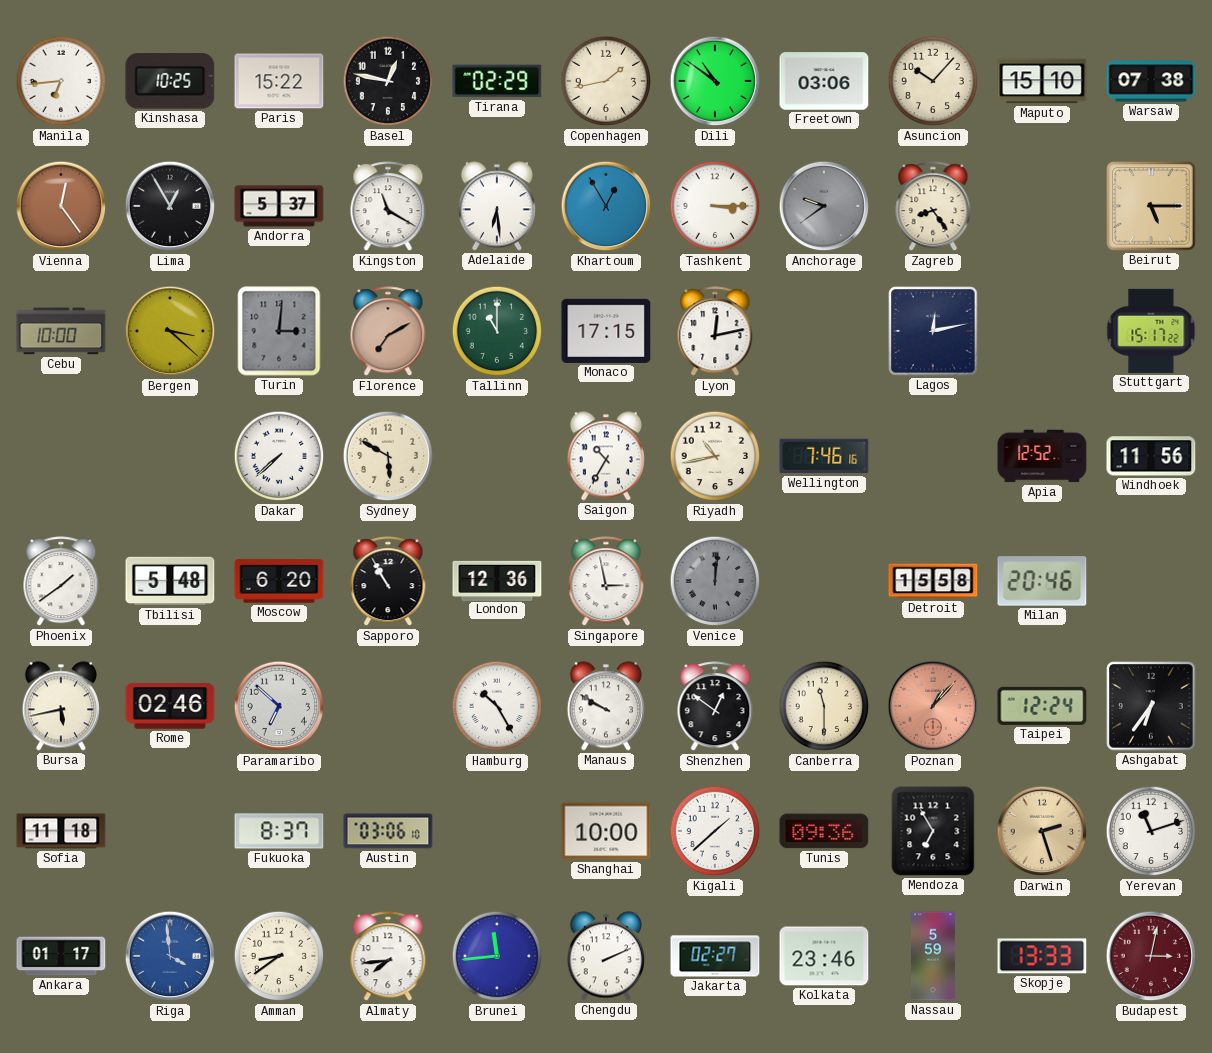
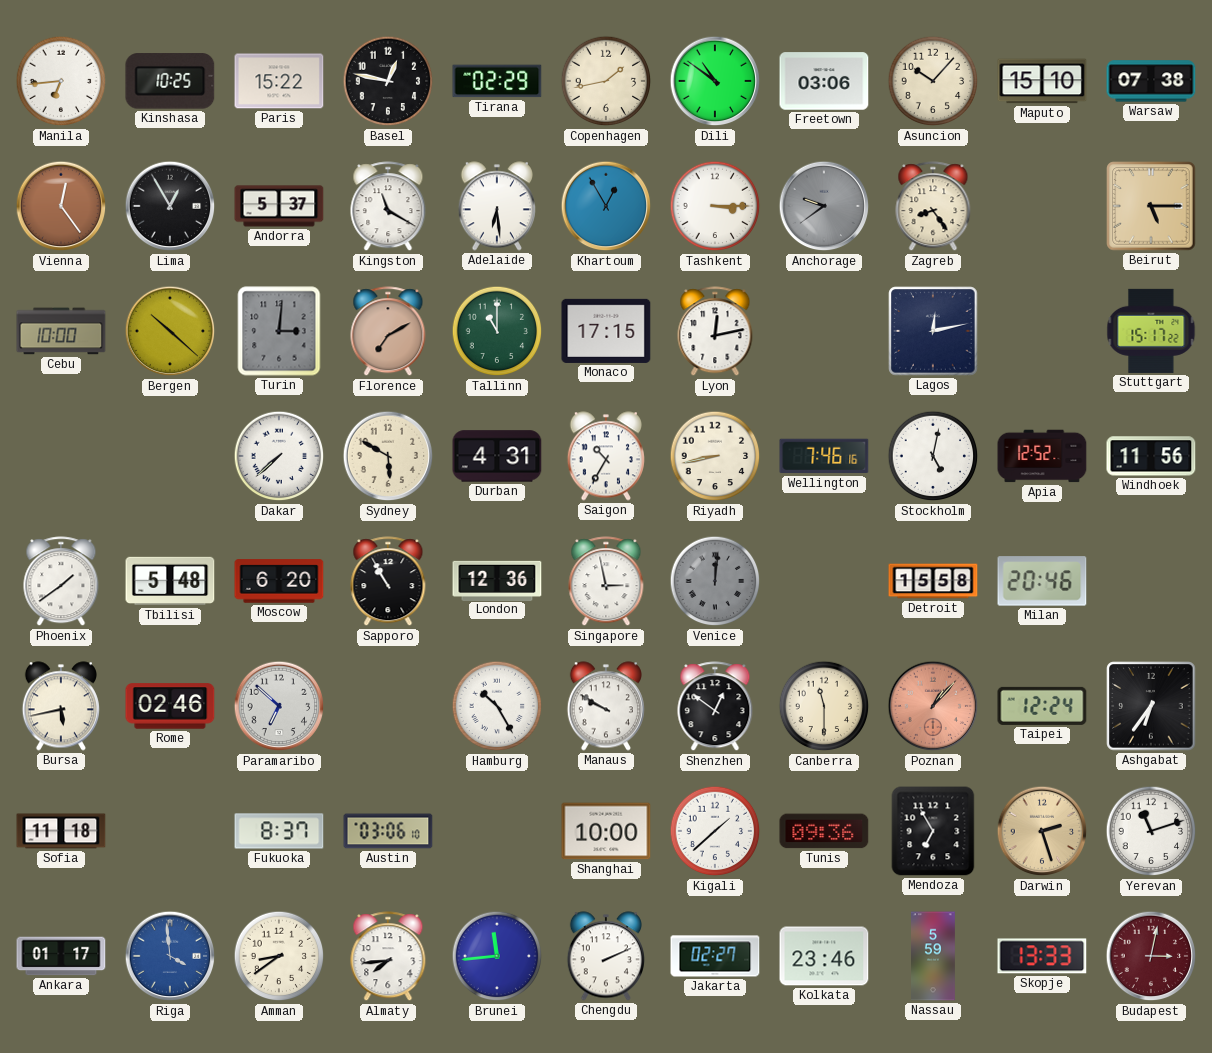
Bergen: 3:22 -> 10:22
Durban: none -> 4:31
Riyadh: 10:43 -> 8:43
Stockholm: none -> 5:02
